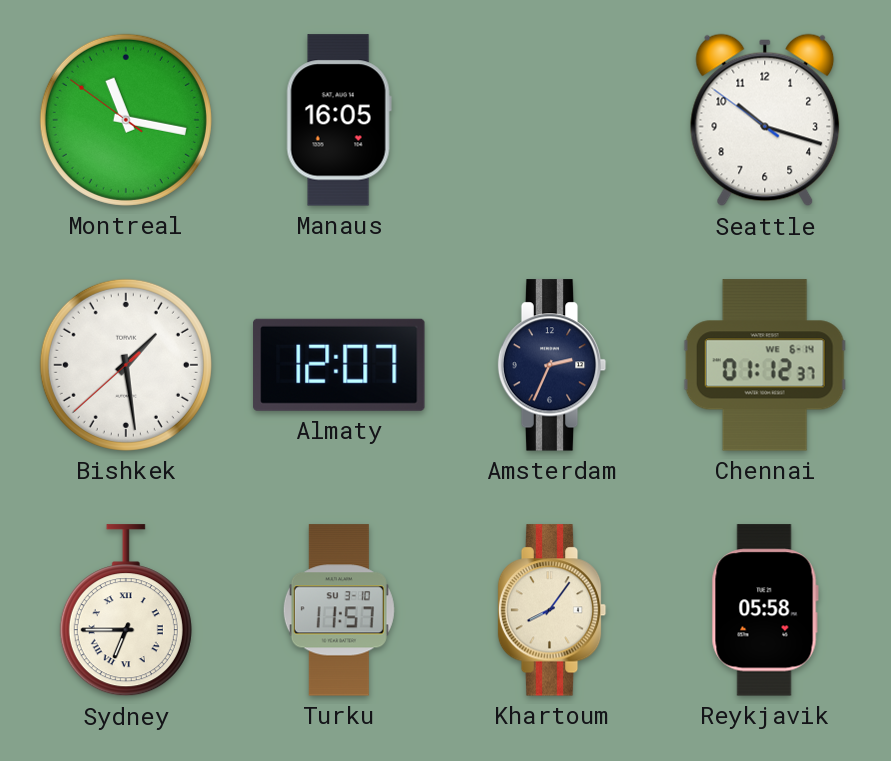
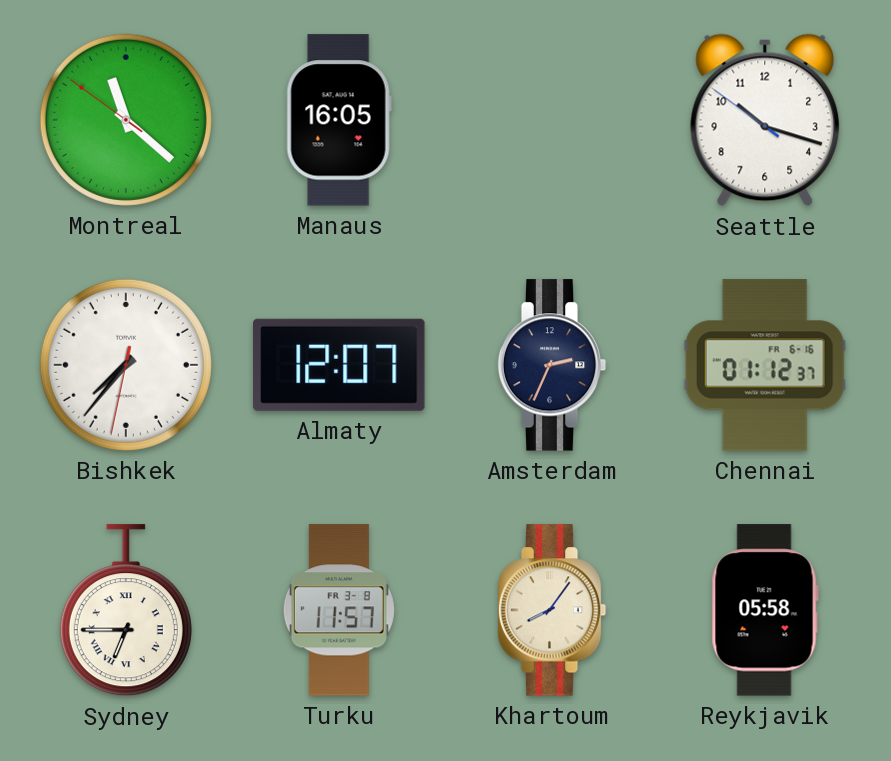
Montreal: 11:16 -> 11:21
Bishkek: 1:28 -> 7:36
Chennai date: WE 6-14 -> FR 6-16
Turku date: SU 3-10 -> FR 3-8
